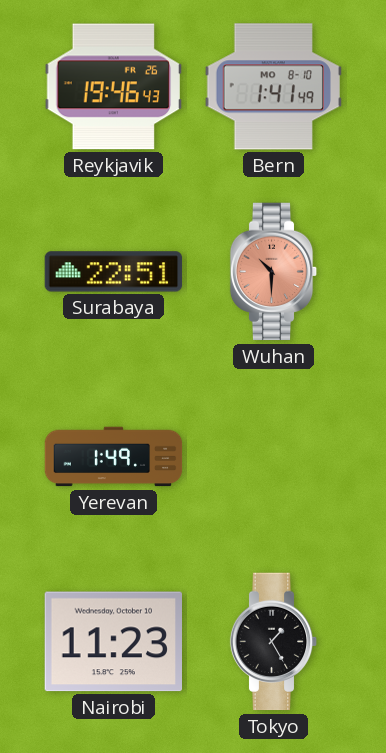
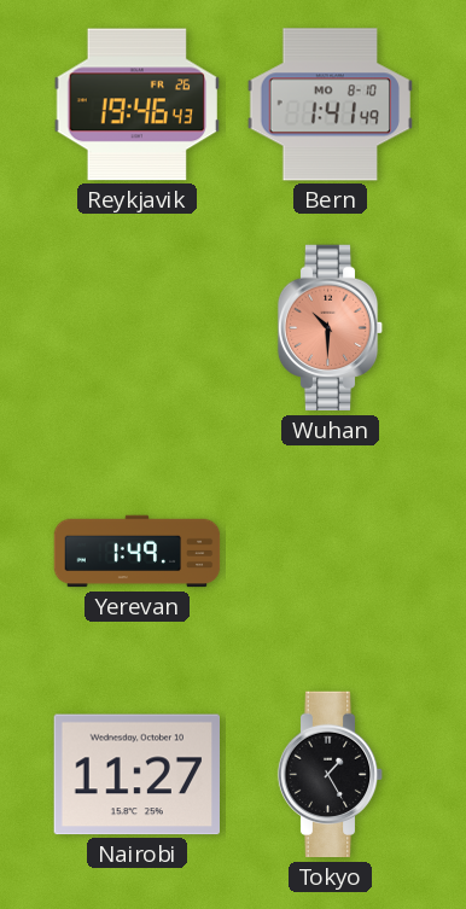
Surabaya: 22:51 -> none
Nairobi: 11:23 -> 11:27
